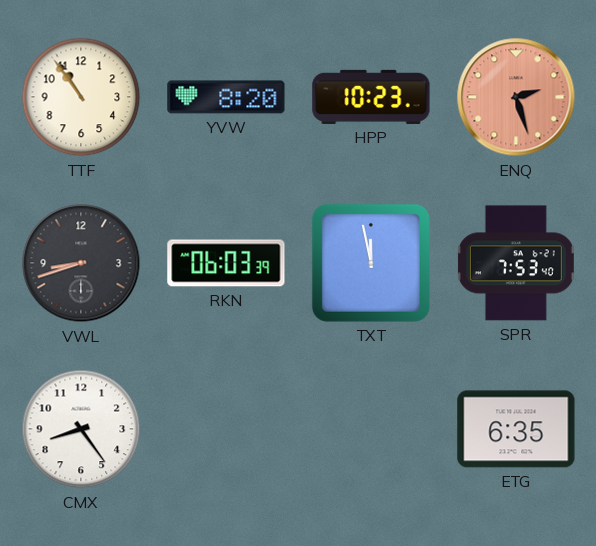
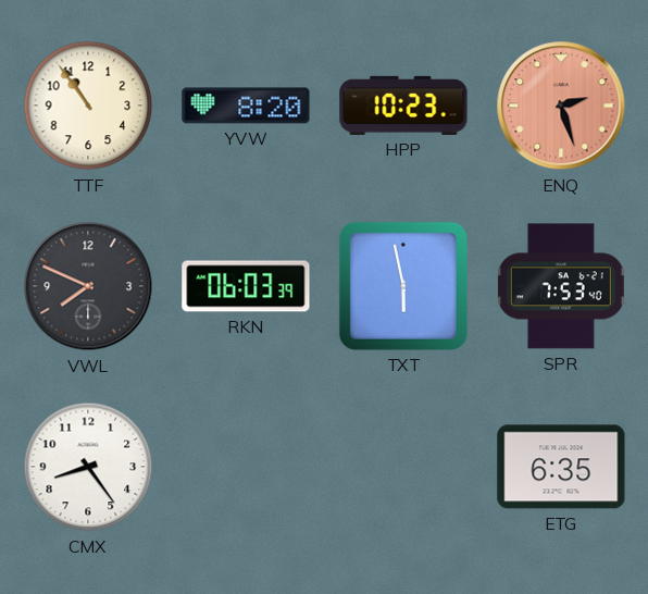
VWL: 8:42 -> 7:49
TXT: 11:58 -> 5:58
